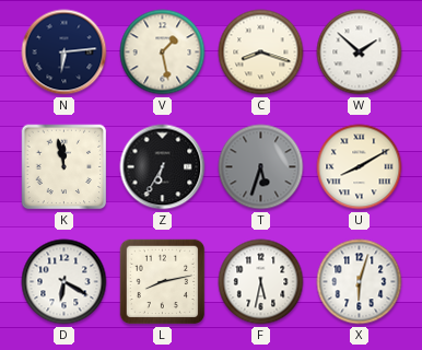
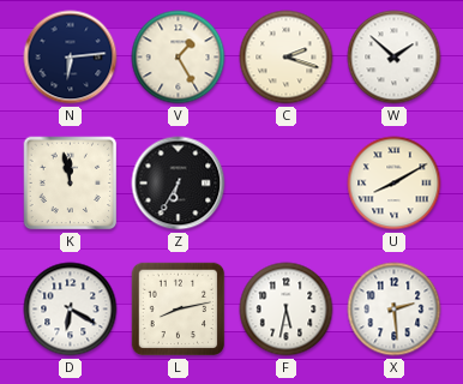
V: 1:28 -> 1:25
C: 8:18 -> 2:18
T: 5:33 -> none
X: 6:03 -> 2:29
